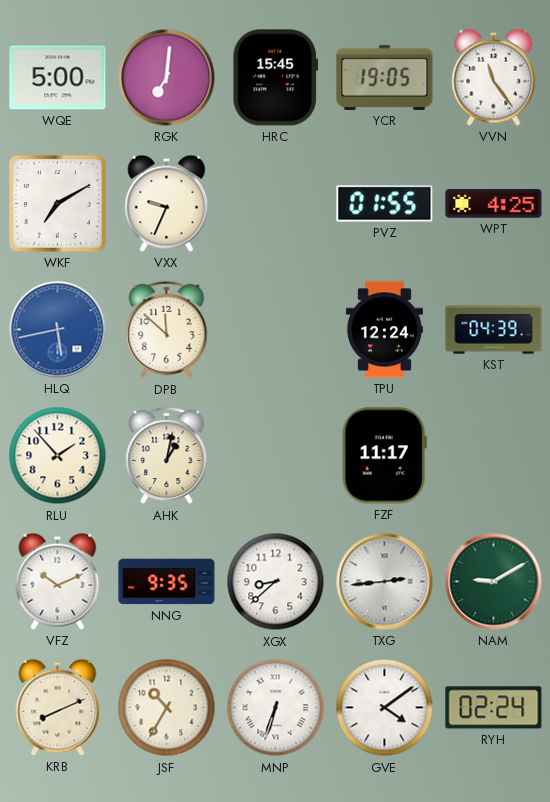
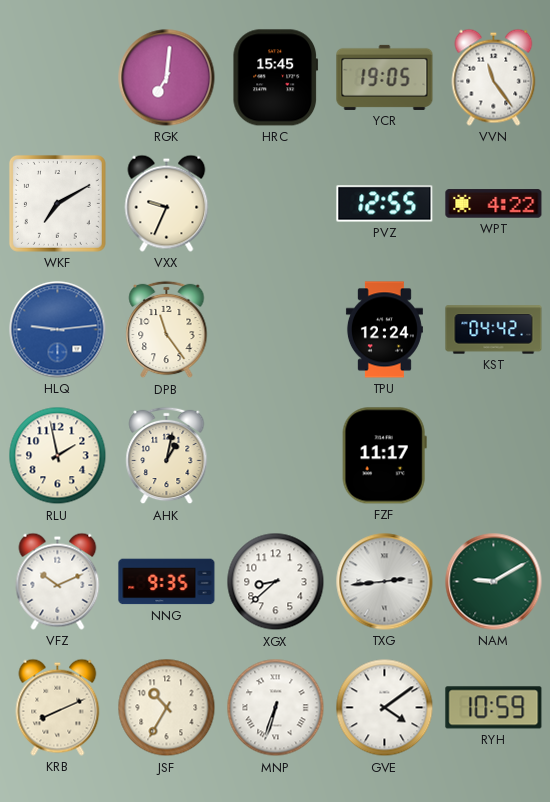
WQE: 5:00 -> none
PVZ: 01:55 -> 12:55
WPT: 4:25 -> 4:22
HLQ: 5:43 -> 9:14
DPB: 11:52 -> 11:24
KST: 04:39 -> 04:42
RLU: 1:53 -> 1:58
RYH: 02:24 -> 10:59
